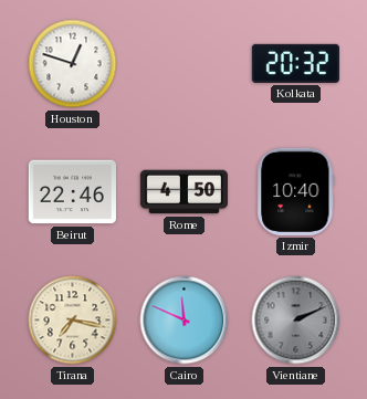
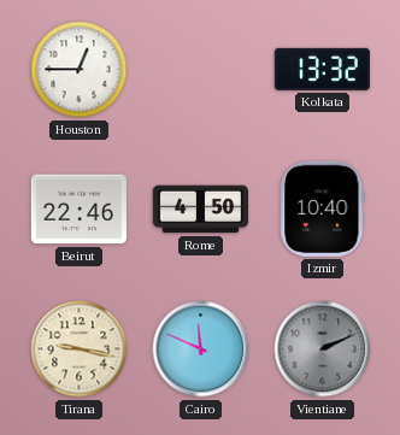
Houston: 12:48 -> 12:45
Kolkata: 20:32 -> 13:32
Tirana: 7:17 -> 9:17
